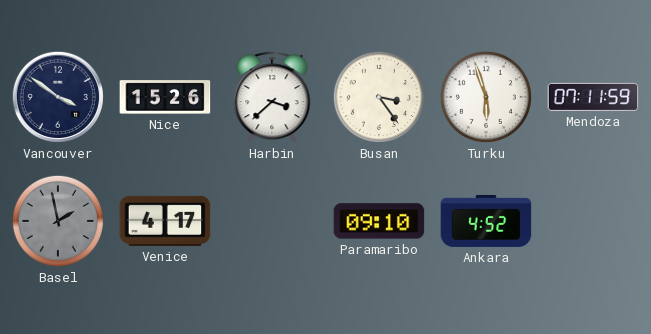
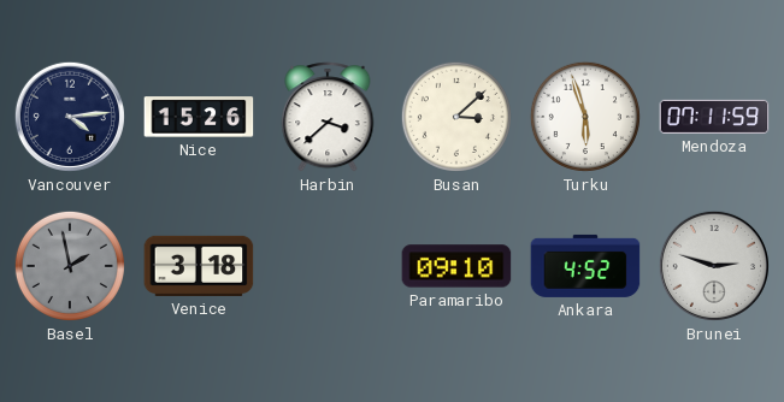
Vancouver: 3:51 -> 4:14
Busan: 3:24 -> 3:08
Venice: 4:17 -> 3:18
Brunei: none -> 2:48
